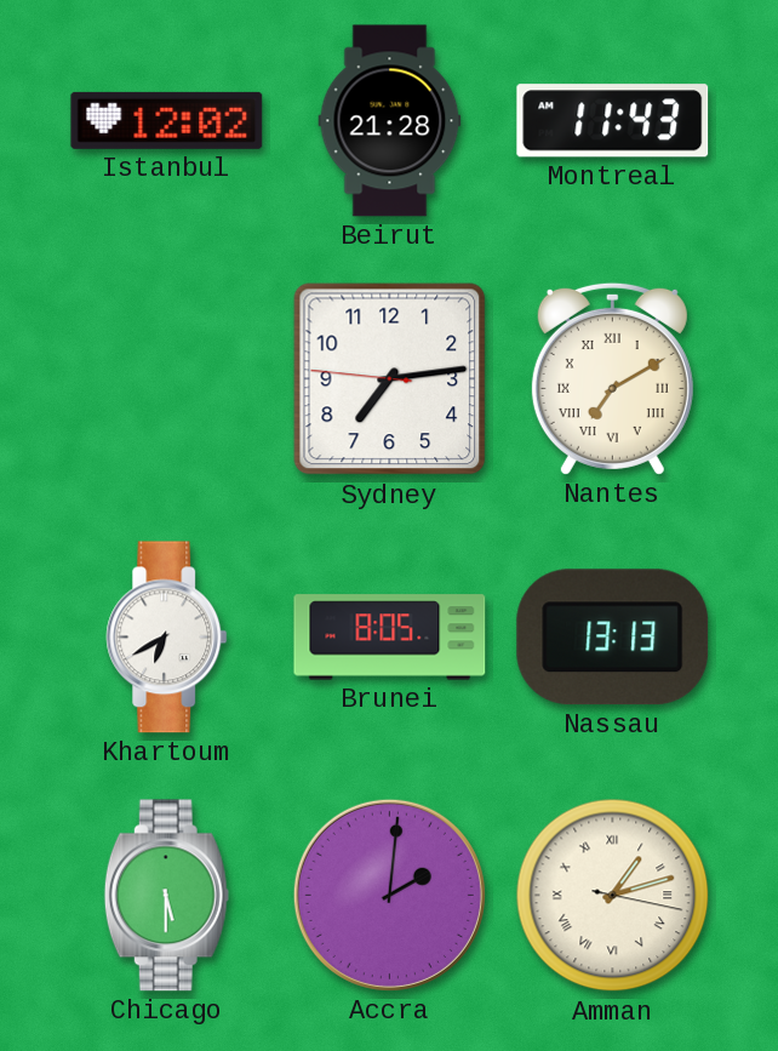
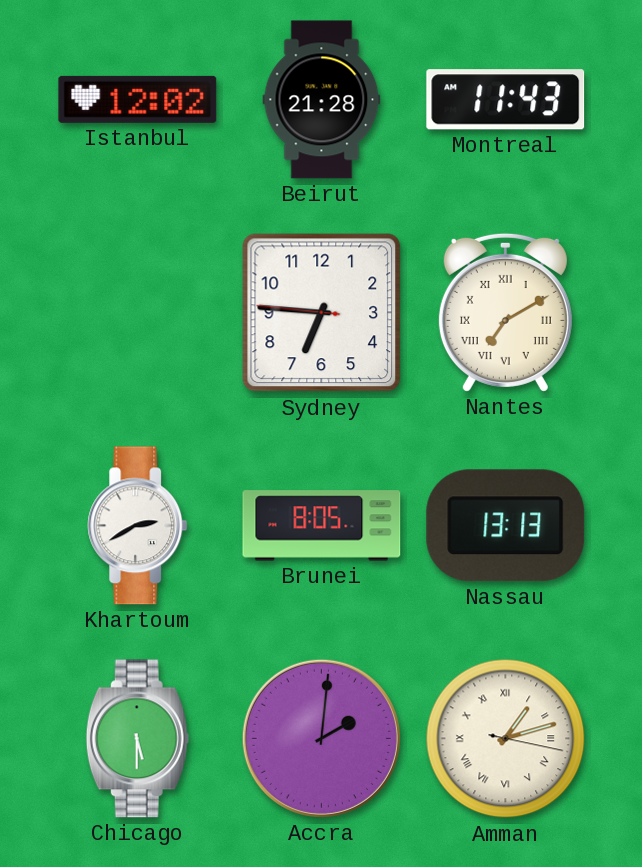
Sydney: 7:13 -> 6:45
Khartoum: 6:40 -> 2:40
